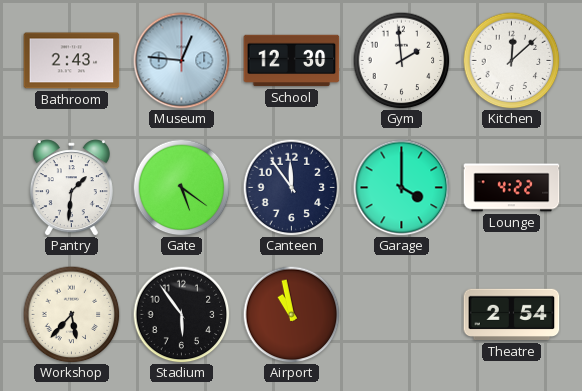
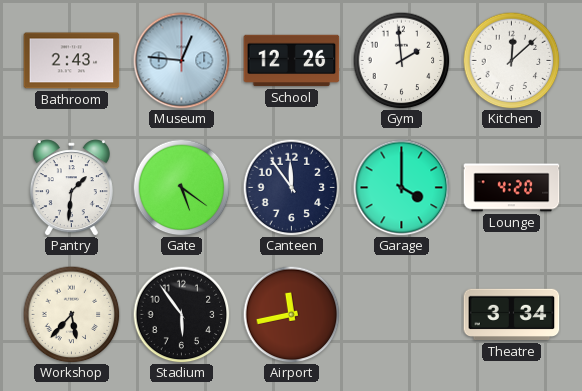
School: 12:30 -> 12:26
Lounge: 4:22 -> 4:20
Airport: 10:58 -> 11:43
Theatre: 2:54 -> 3:34
